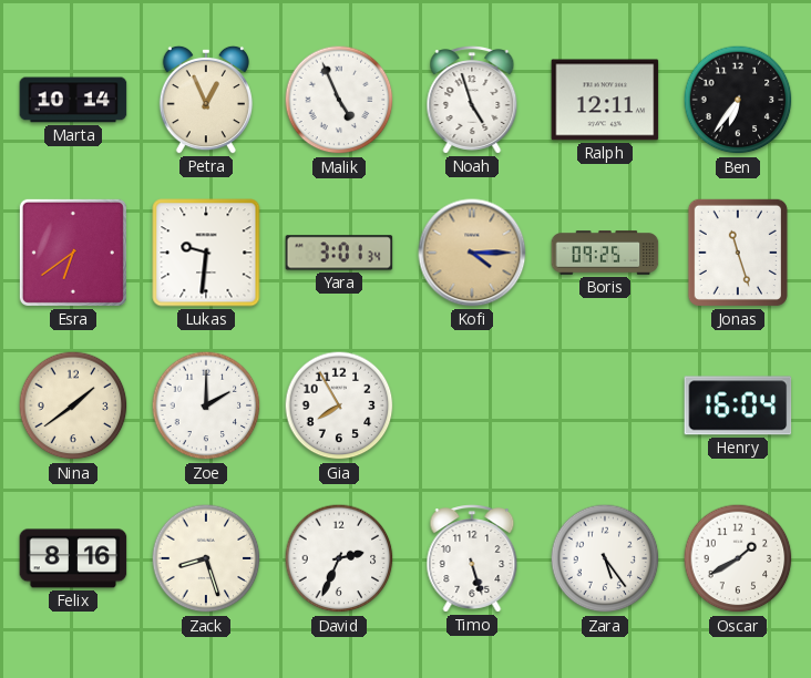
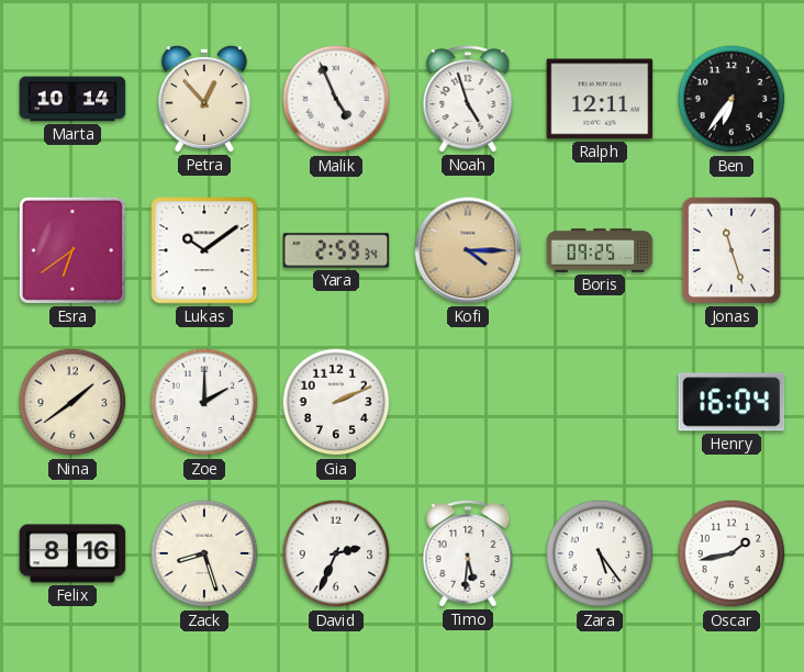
Petra: 12:56 -> 12:53
Lukas: 9:31 -> 10:09
Yara: 3:01 -> 2:59
Gia: 7:55 -> 2:11
Timo: 5:27 -> 5:31
Oscar: 1:40 -> 1:43
